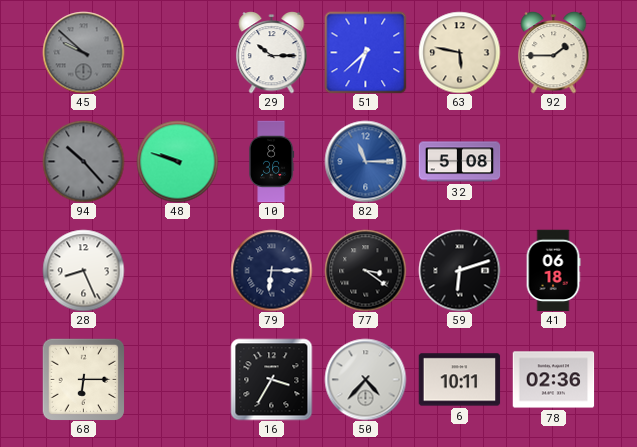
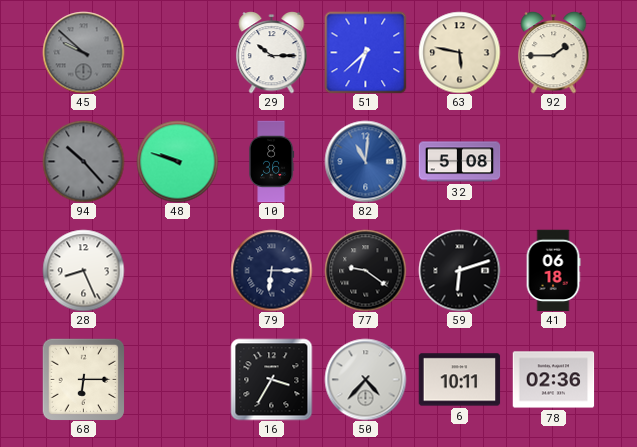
82: 11:15 -> 11:01
77: 3:21 -> 9:21
